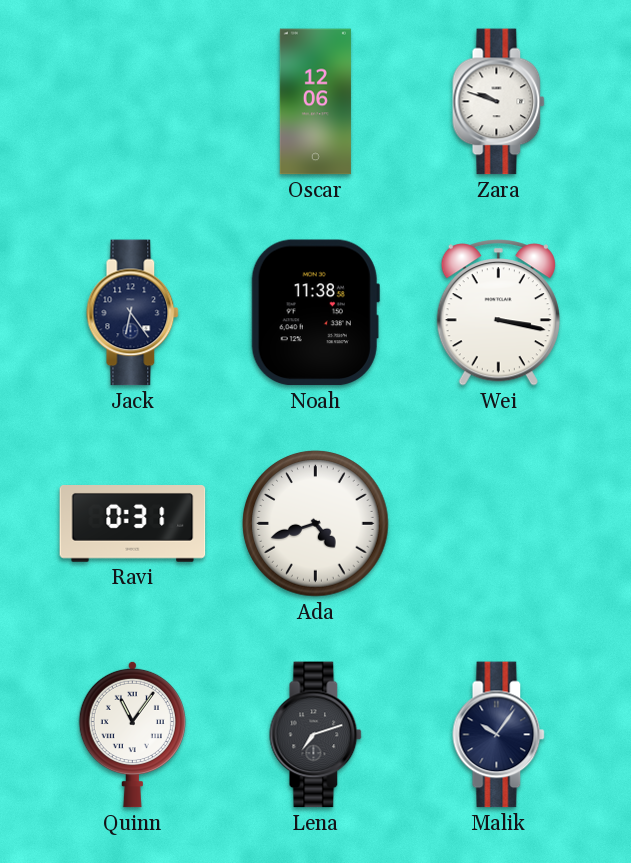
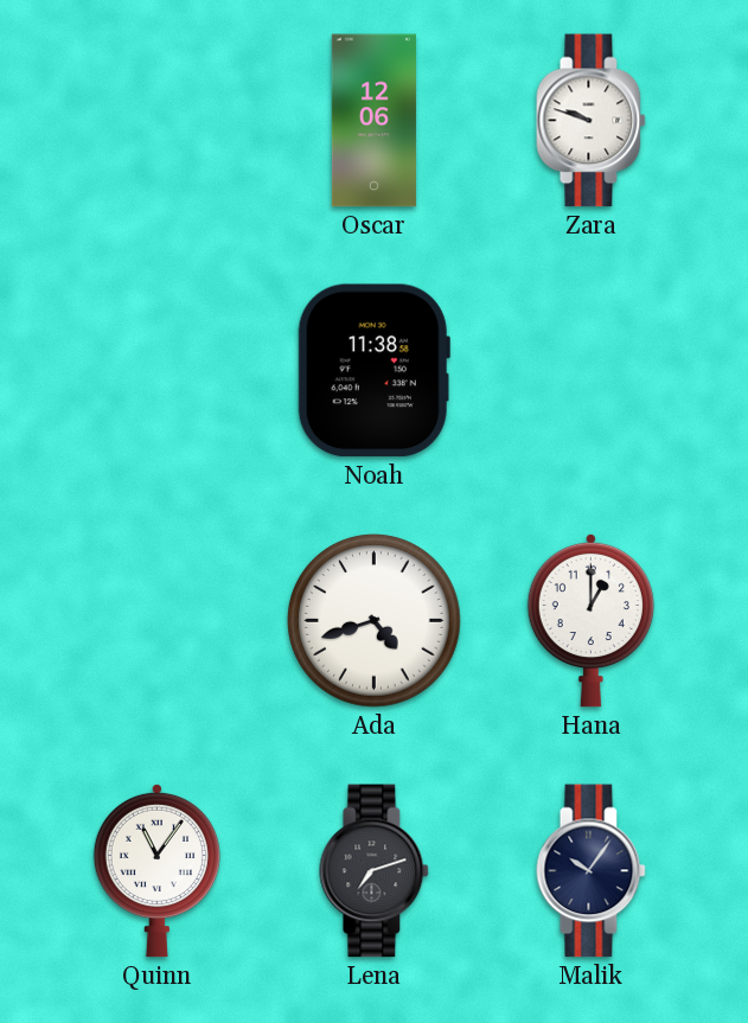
Jack: 6:24 -> none
Wei: 3:17 -> none
Ravi: 0:31 -> none
Hana: none -> 1:00
